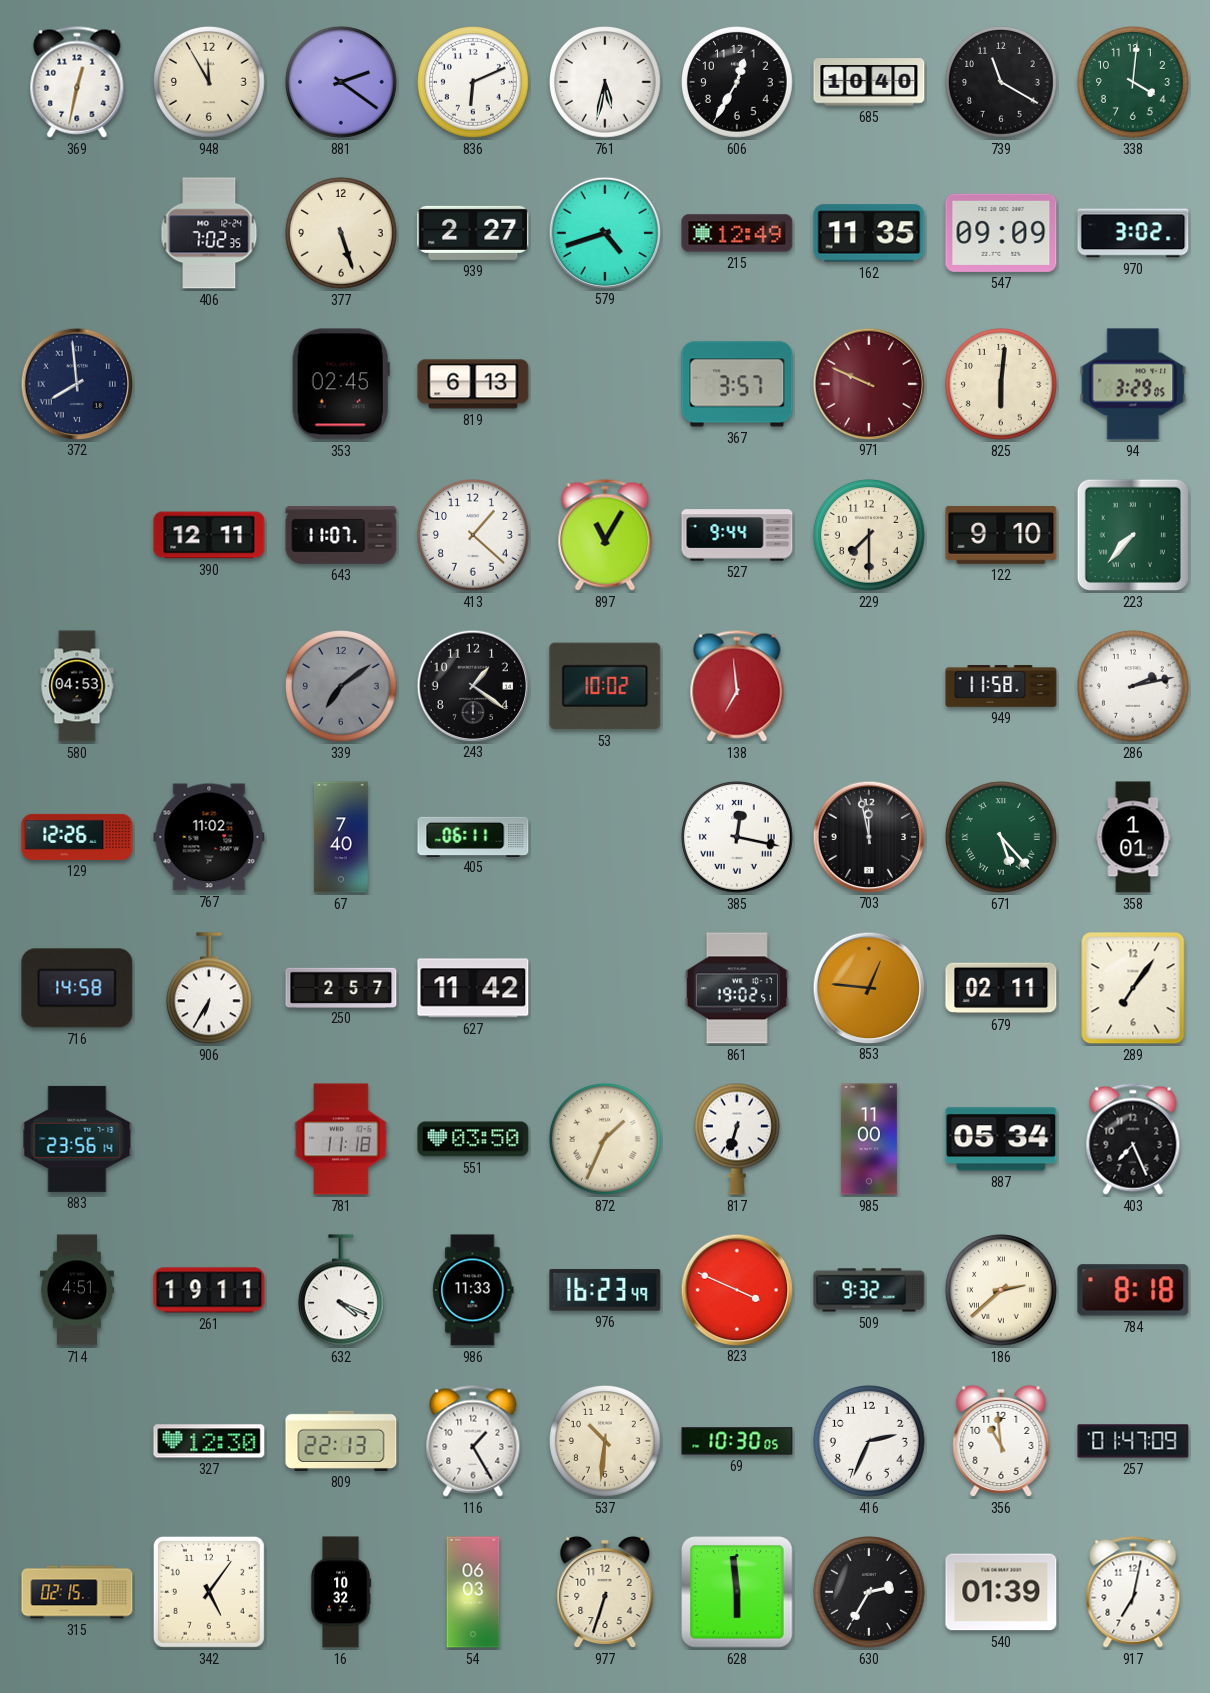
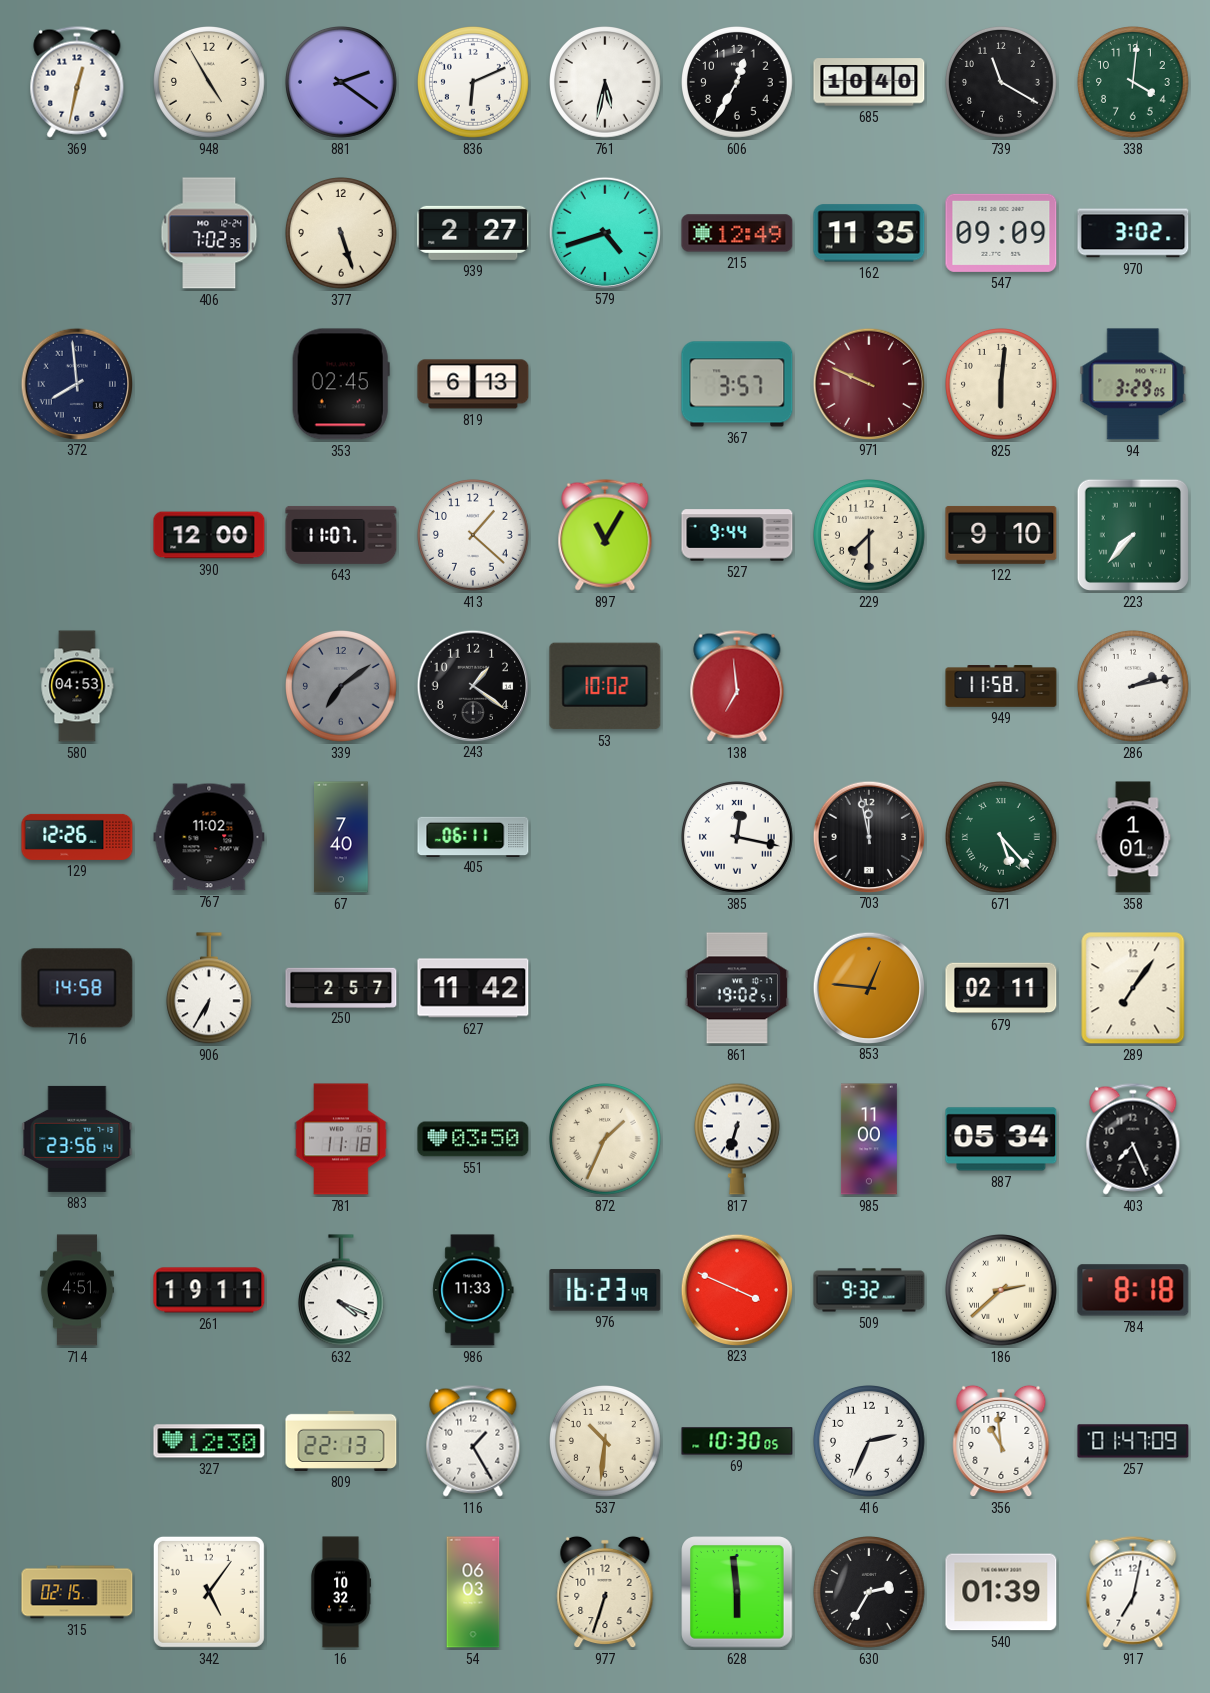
948: 11:55 -> 4:55
390: 12:11 -> 12:00
